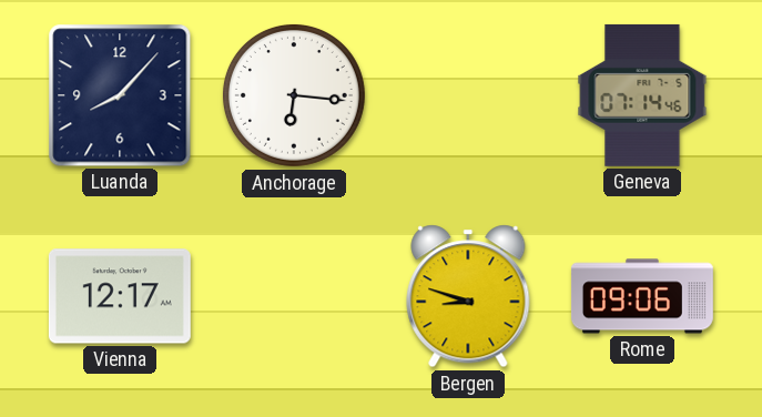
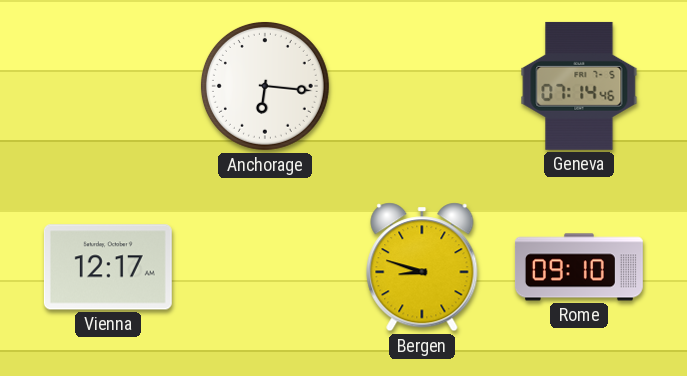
Luanda: 8:07 -> none
Rome: 09:06 -> 09:10
